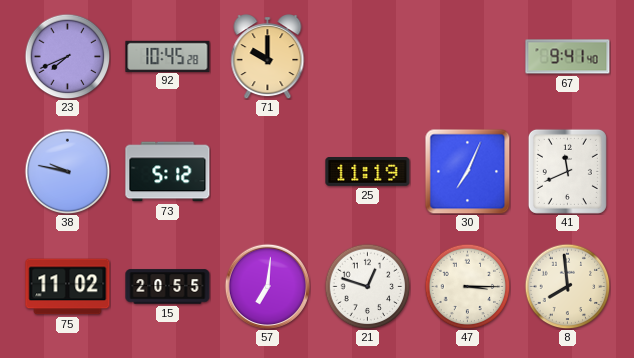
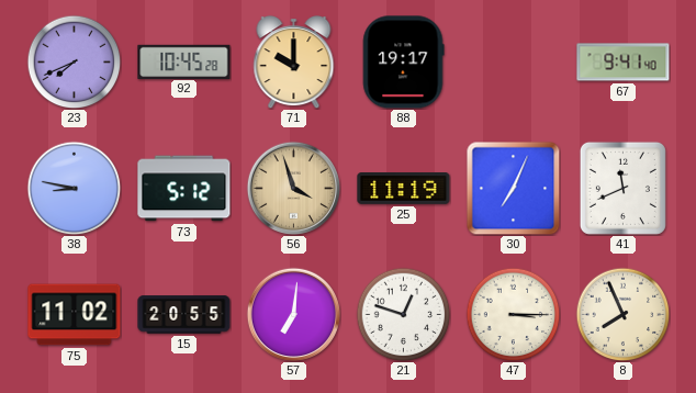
88: none -> 19:17
38: 9:47 -> 8:47
56: none -> 3:57
8: 7:59 -> 7:56
